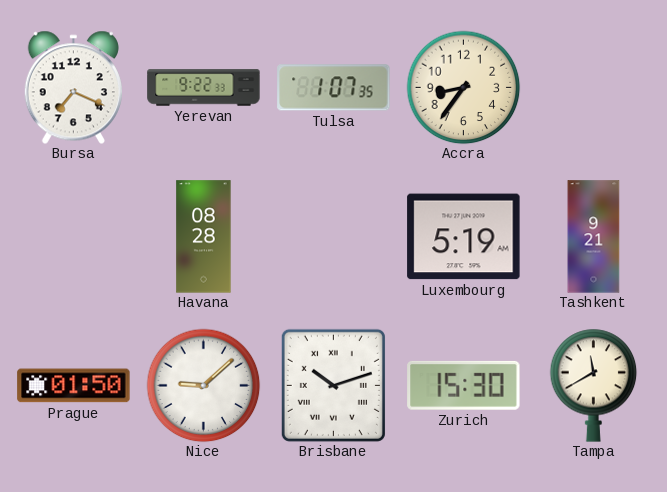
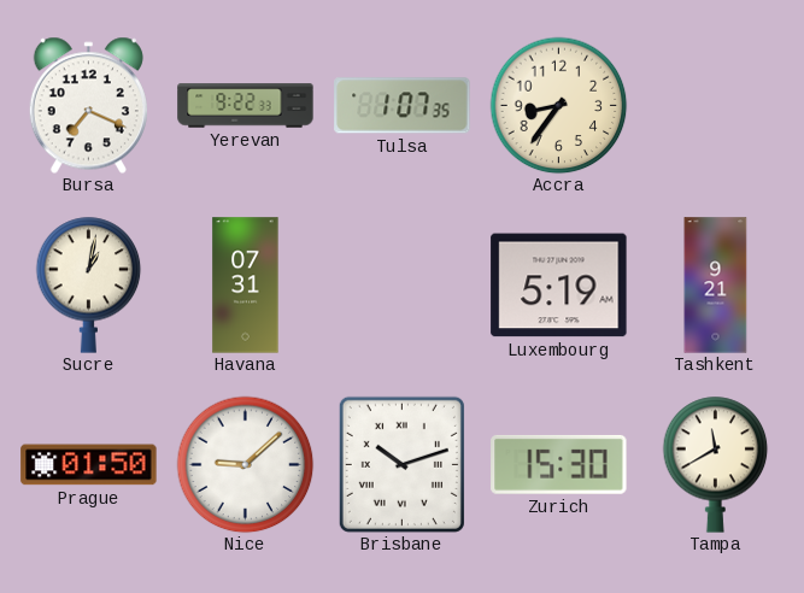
Sucre: none -> 1:02
Havana: 08:28 -> 07:31
